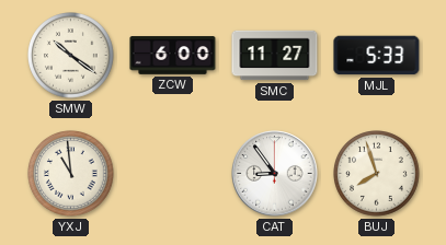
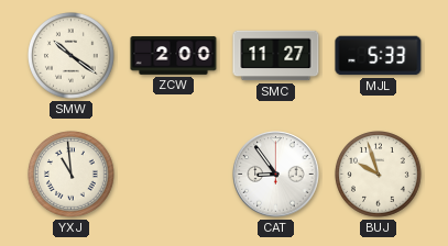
ZCW: 6:00 -> 2:00
BUJ: 7:57 -> 9:57
